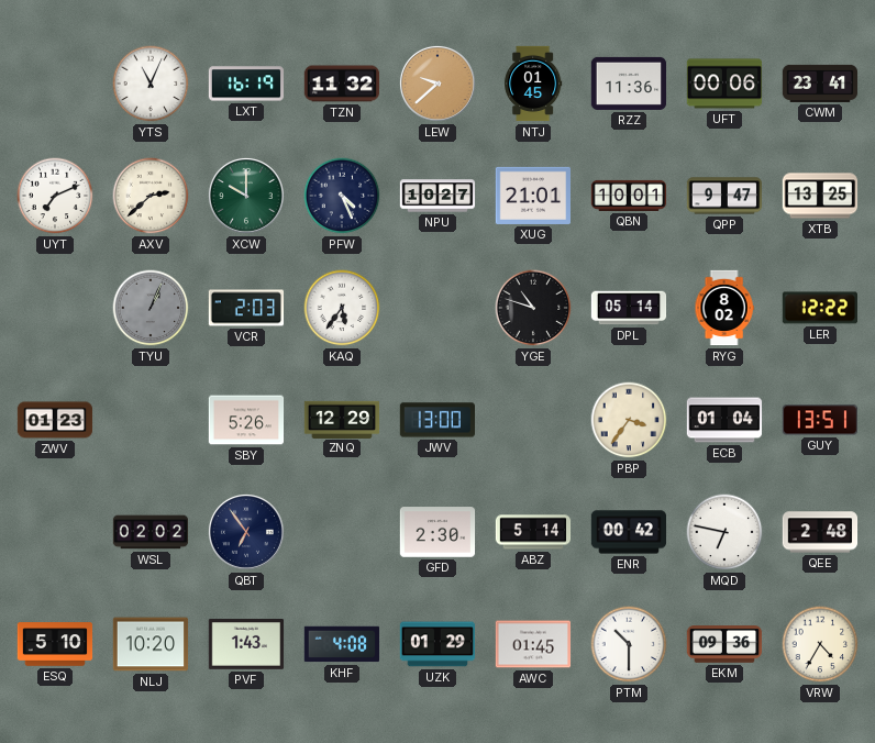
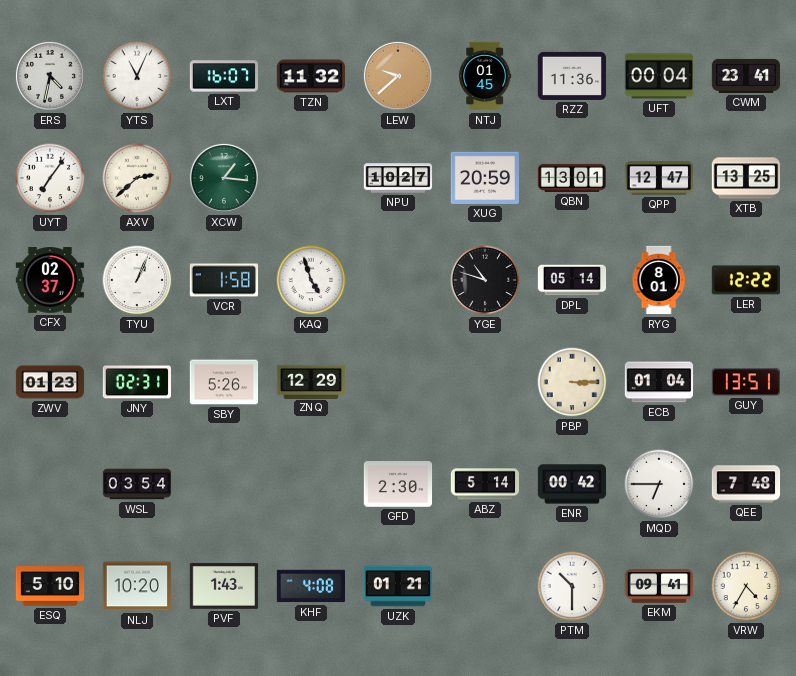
ERS: none -> 4:32
LXT: 16:19 -> 16:07
UFT: 00:06 -> 00:04
UYT: 7:11 -> 7:06
XCW: 10:00 -> 1:16
PFW: 4:26 -> none
XUG: 21:01 -> 20:59
QBN: 10:01 -> 13:01
QPP: 9:47 -> 12:47
CFX: none -> 02:37
TYU dial: grey -> white
VCR: 2:03 -> 1:58
KAQ: 5:36 -> 4:57
RYG: 8:02 -> 8:01
JNY: none -> 02:31
JWV: 13:00 -> none
PBP: 3:36 -> 3:15
WSL: 02:02 -> 03:54
QBT: 6:54 -> none
MQD: 6:47 -> 6:45
QEE: 2:48 -> 7:48
UZK: 01:29 -> 01:21
AWC: 01:45 -> none
EKM: 09:36 -> 09:41
